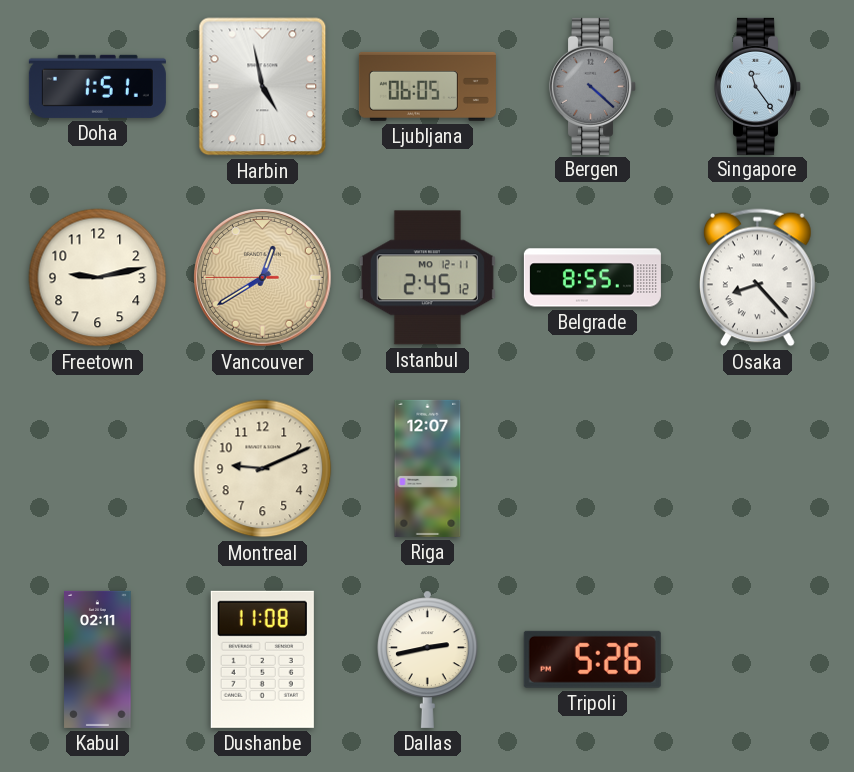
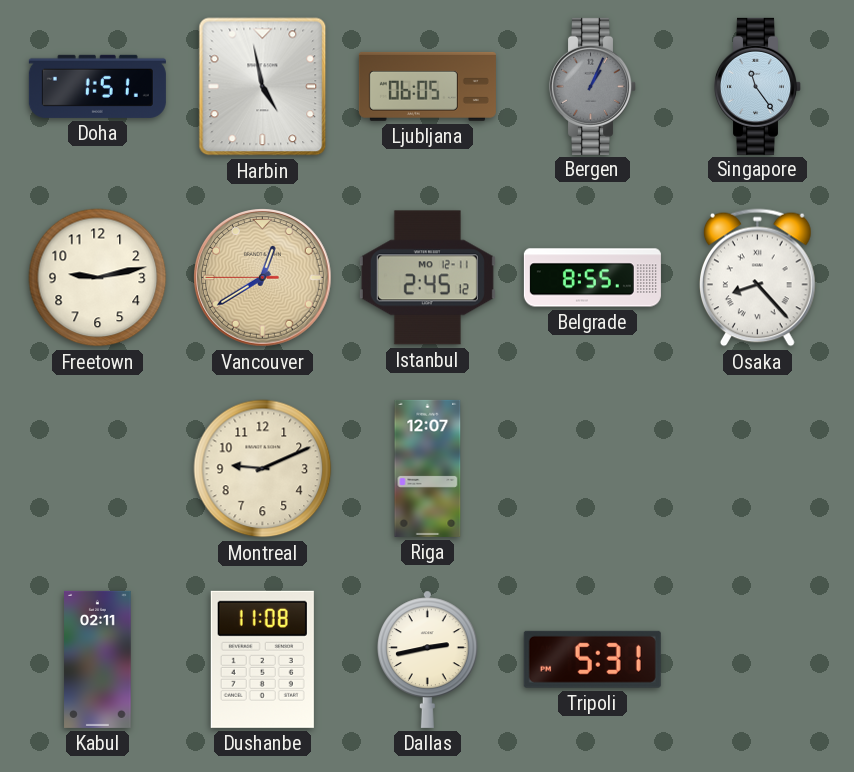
Bergen: 4:22 -> 1:04
Tripoli: 5:26 -> 5:31
